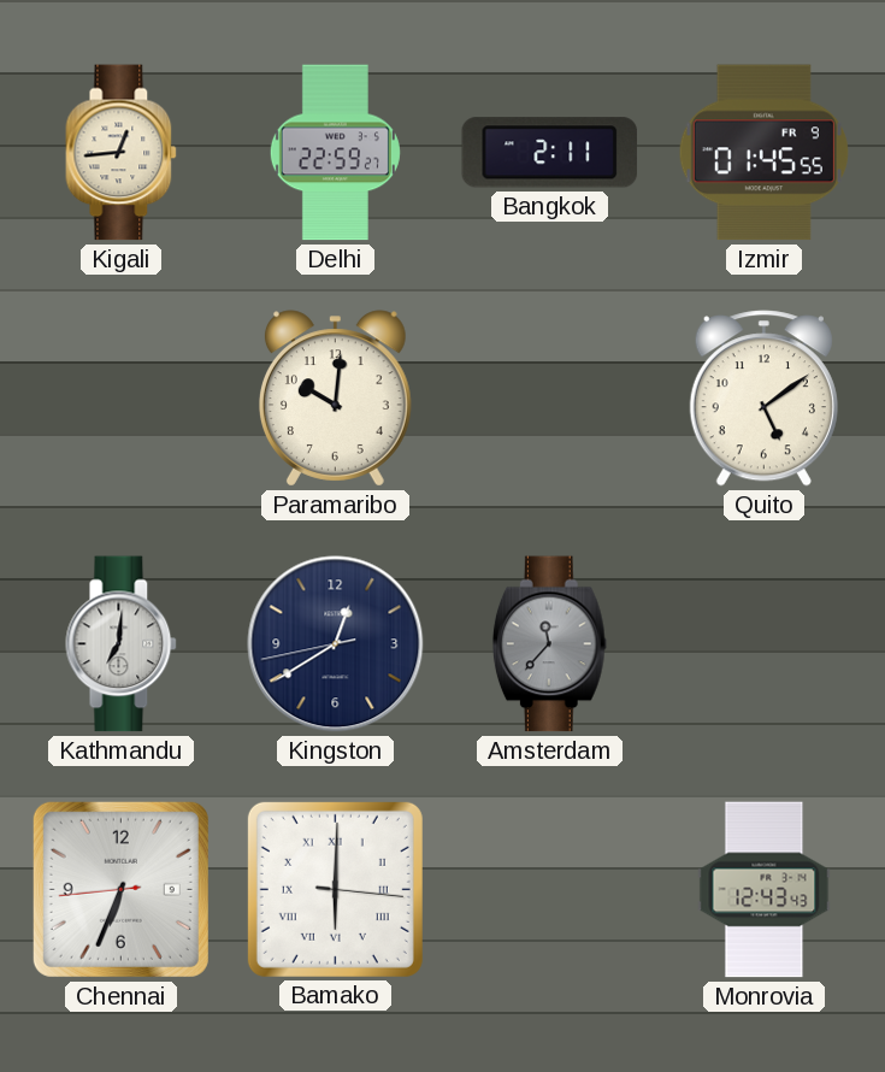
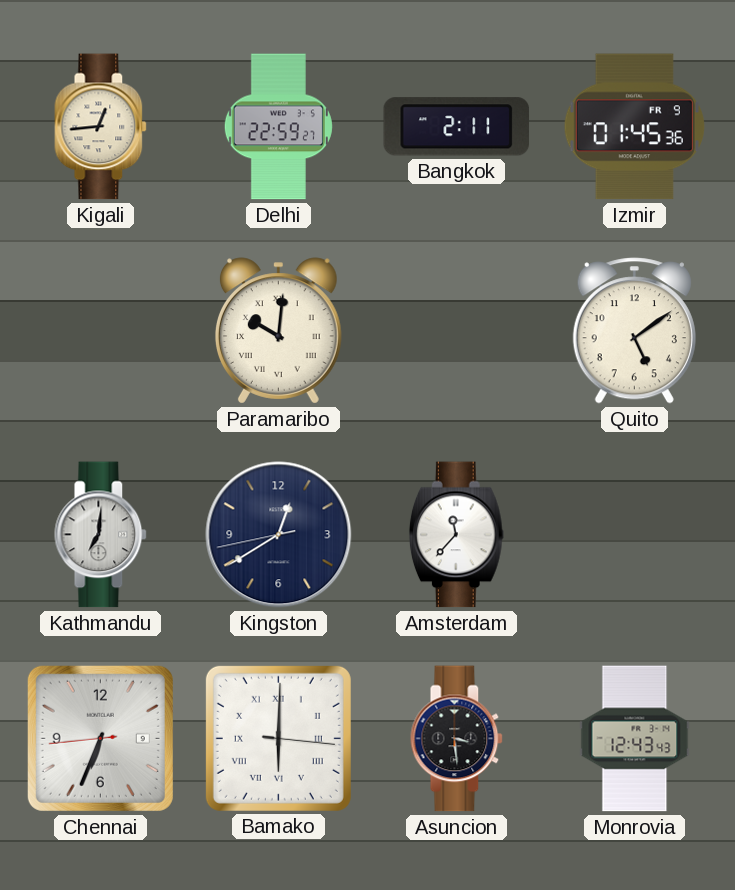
Izmir: 01:45:55 -> 01:45:36
Paramaribo numerals: Arabic -> Roman
Amsterdam dial: grey -> white
Asuncion: none -> 3:29
